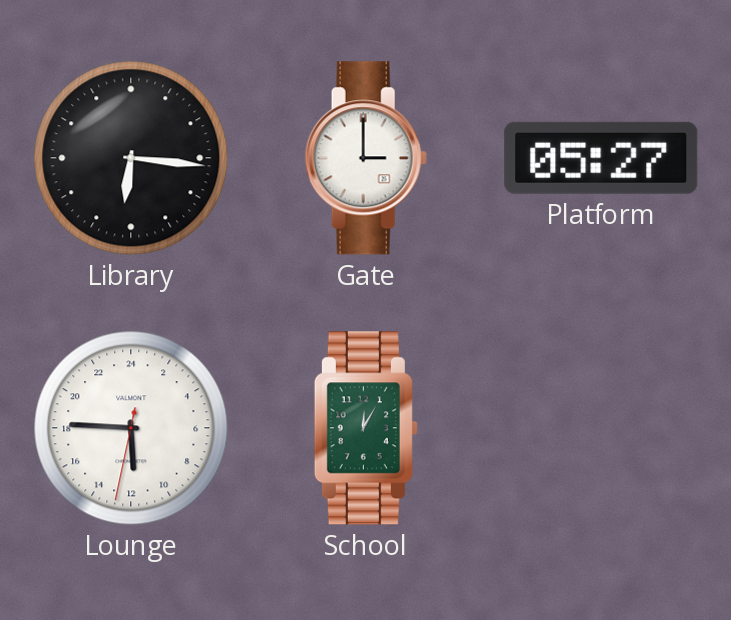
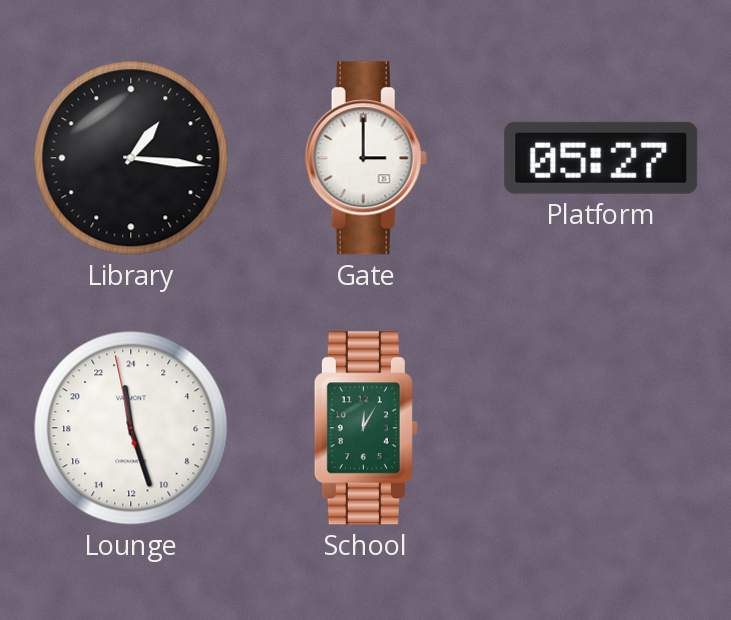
Library: 6:16 -> 1:16
Lounge: 11:45 -> 23:26
